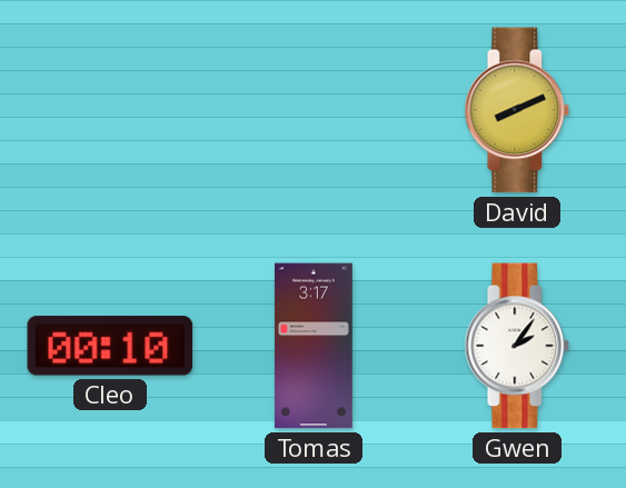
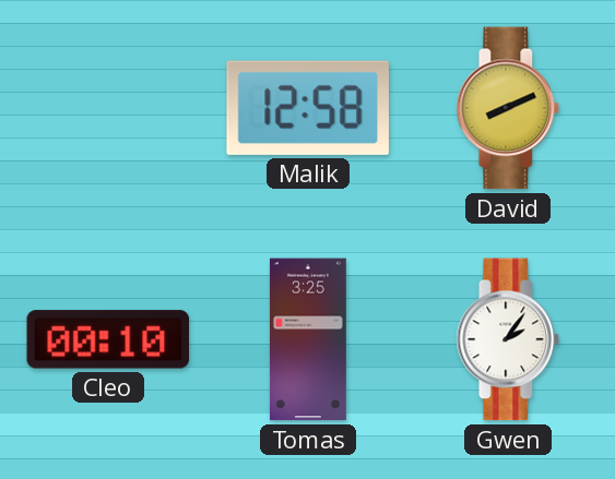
Malik: none -> 12:58
Tomas: 3:17 -> 3:25
